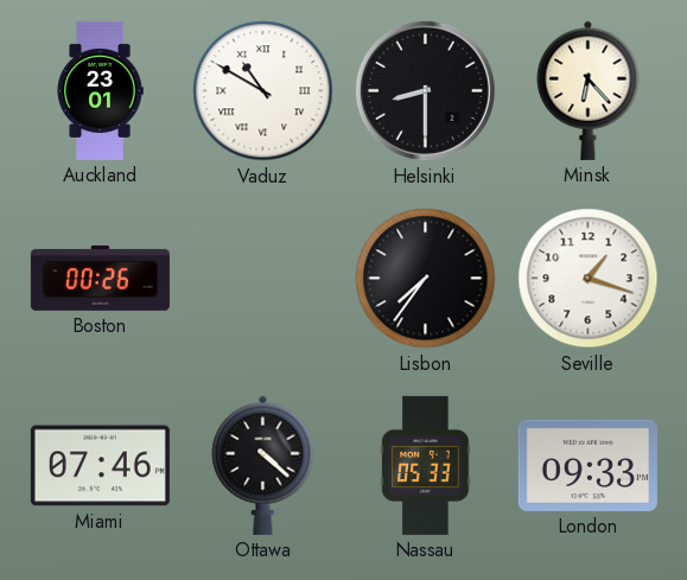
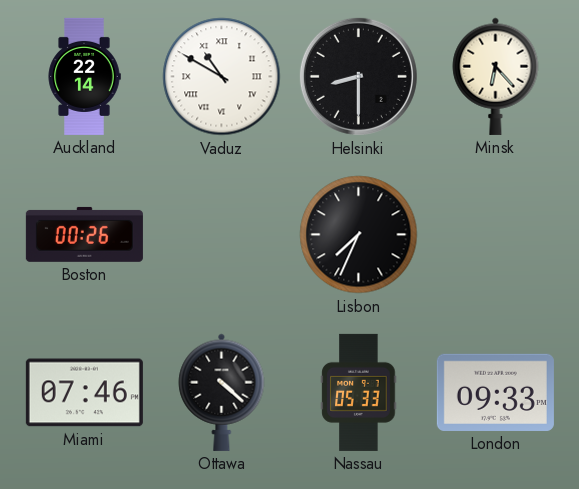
Auckland: 23:01 -> 22:14
Lisbon: 7:36 -> 7:34
Seville: 1:18 -> none
